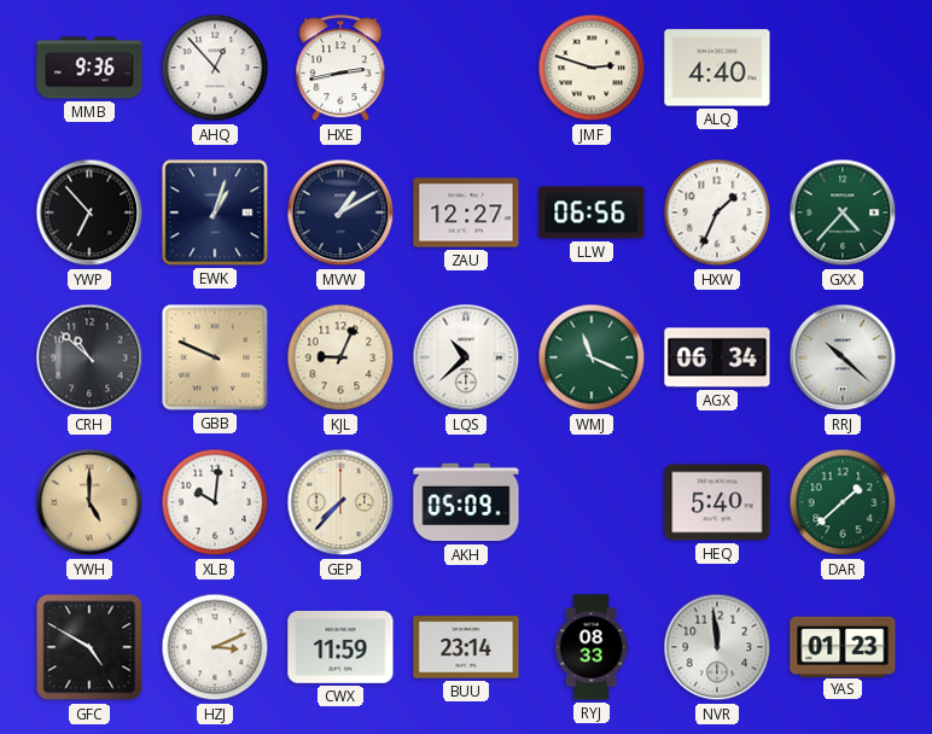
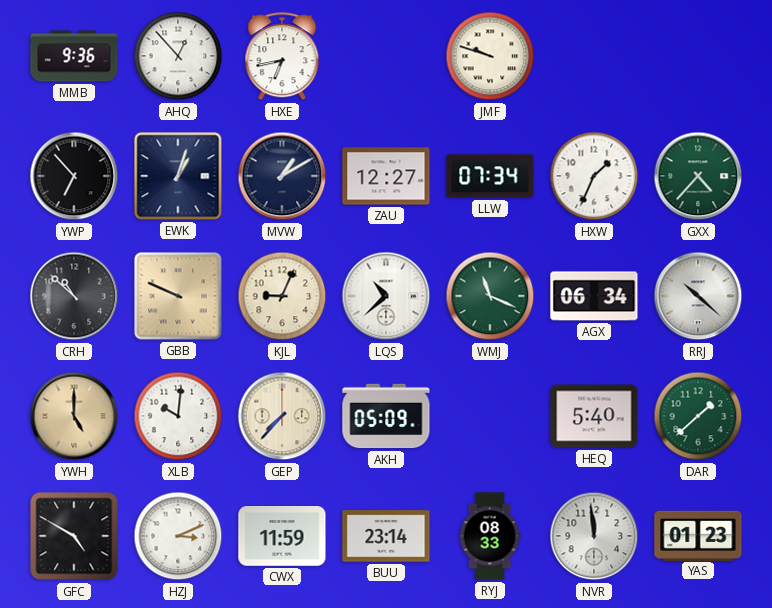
HXE: 2:43 -> 6:43
JMF: 2:48 -> 9:48
ALQ: 4:40 -> none
LLW: 06:56 -> 07:34
